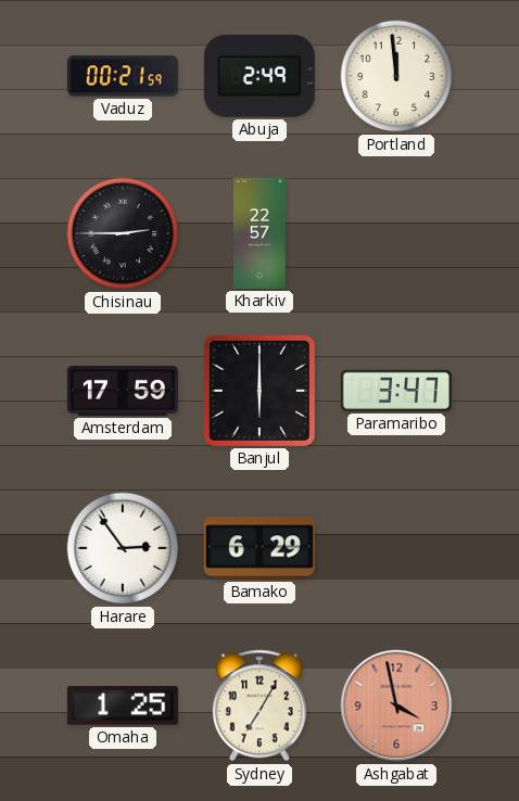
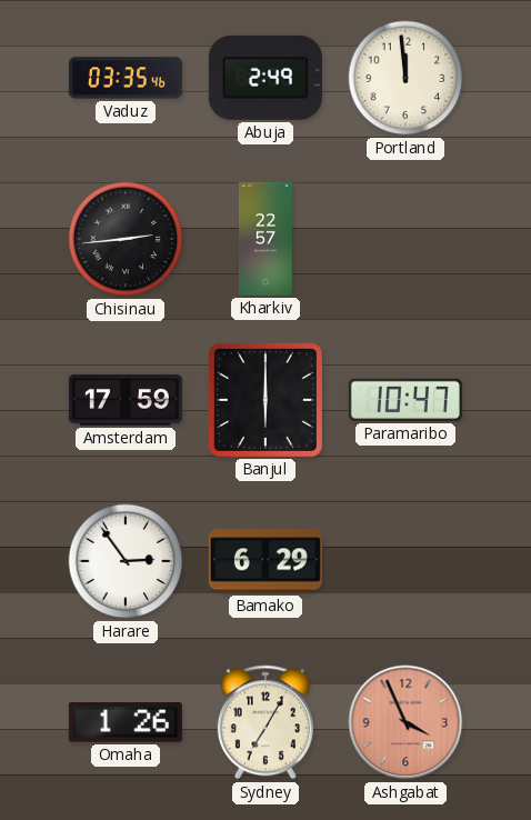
Vaduz: 00:21 -> 03:35
Chisinau: 2:45 -> 2:44
Paramaribo: 3:47 -> 10:47
Omaha: 1:25 -> 1:26
Ashgabat: 3:58 -> 3:56
